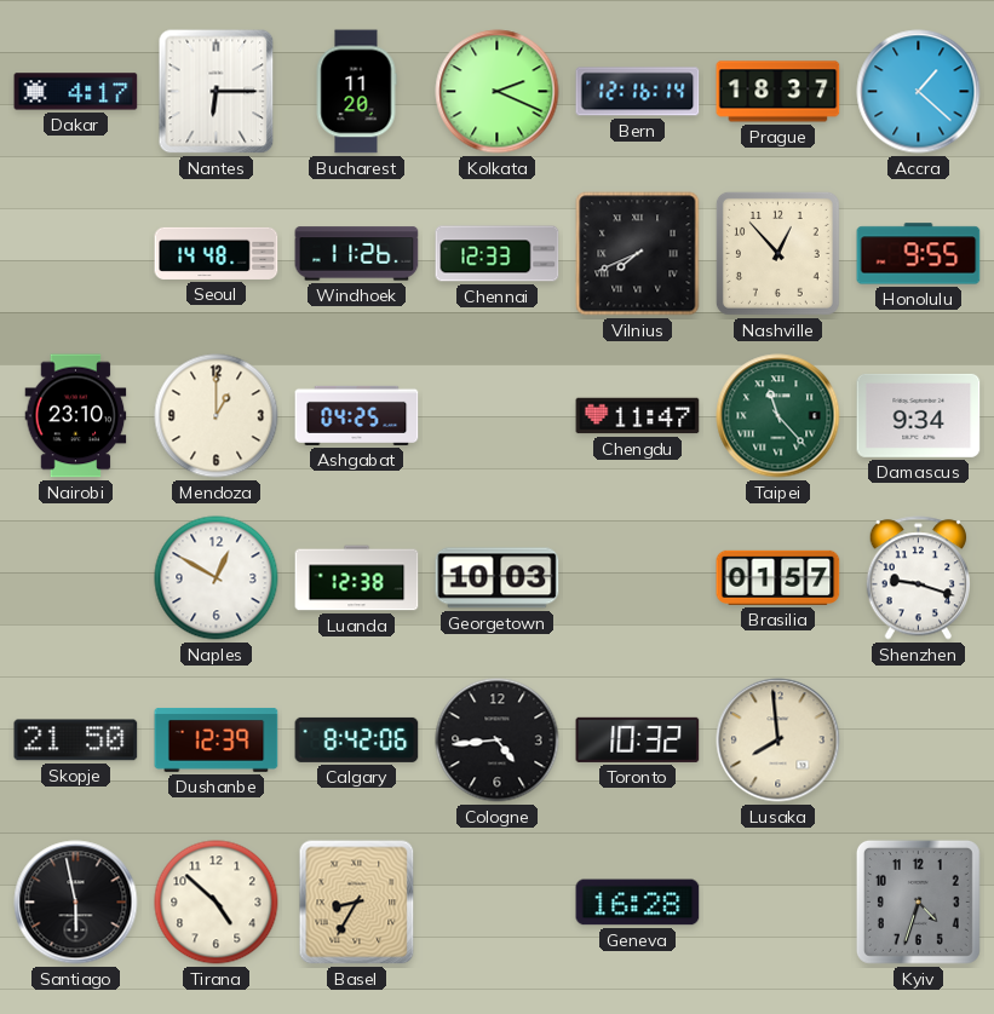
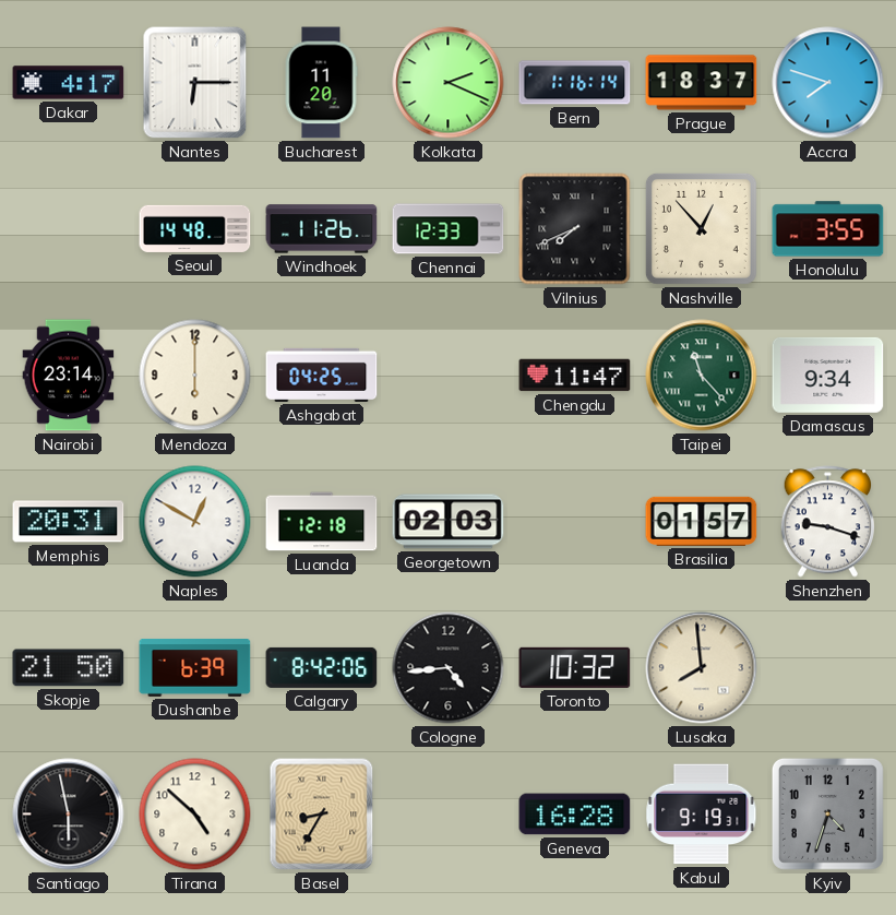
Bern: 12:16 -> 1:16
Accra: 1:22 -> 7:48
Honolulu: 9:55 -> 3:55
Nairobi: 23:10 -> 23:14
Mendoza: 1:00 -> 6:00
Memphis: none -> 20:31
Luanda: 12:38 -> 12:18
Georgetown: 10:03 -> 02:03
Dushanbe: 12:39 -> 6:39
Kabul: none -> 9:19
